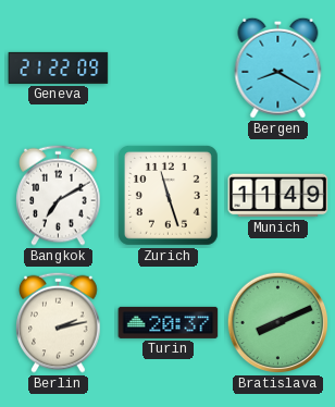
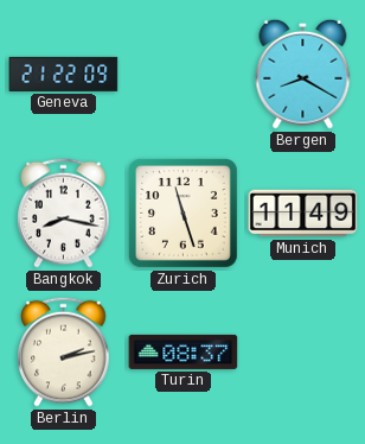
Bangkok: 7:10 -> 8:17
Turin: 20:37 -> 08:37
Bratislava: 8:11 -> none
